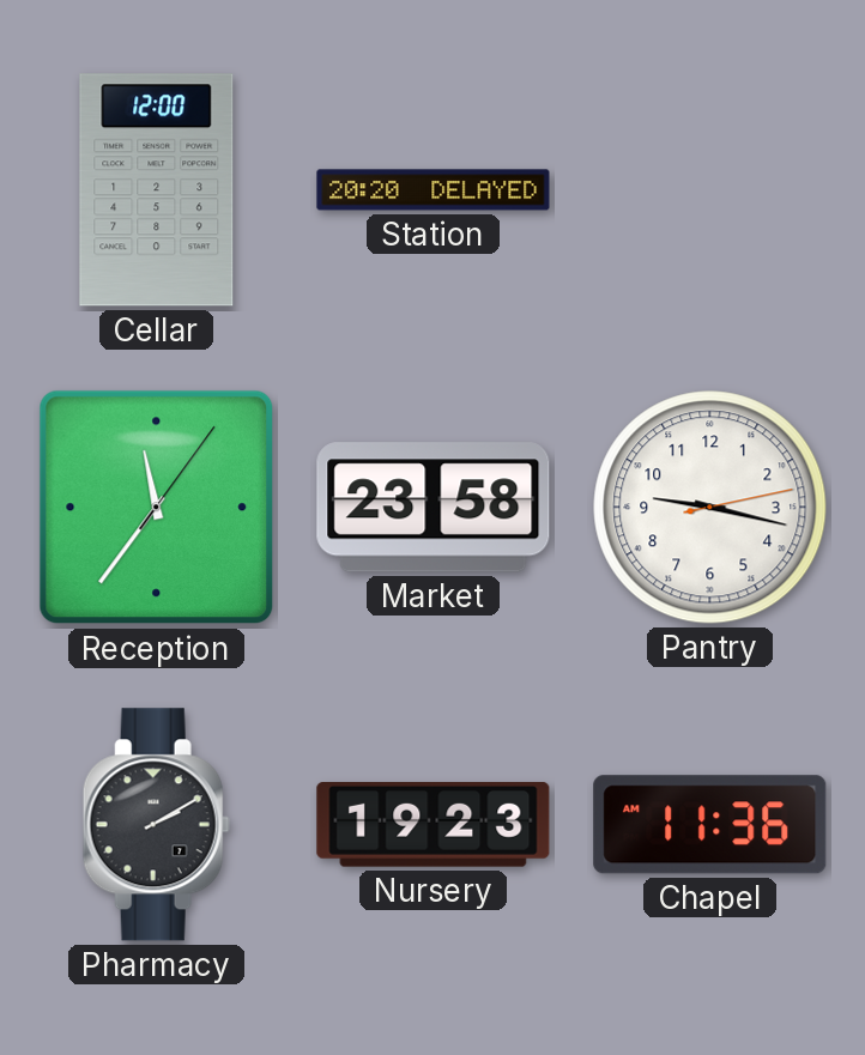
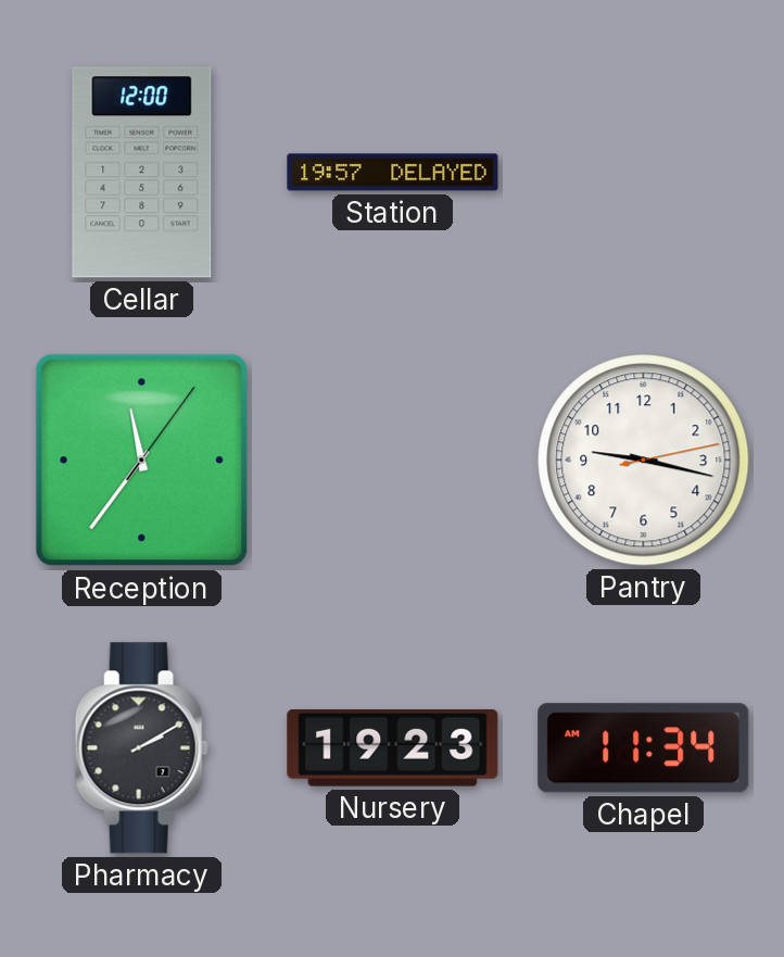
Station: 20:20 -> 19:57
Market: 23:58 -> none
Chapel: 11:36 -> 11:34
